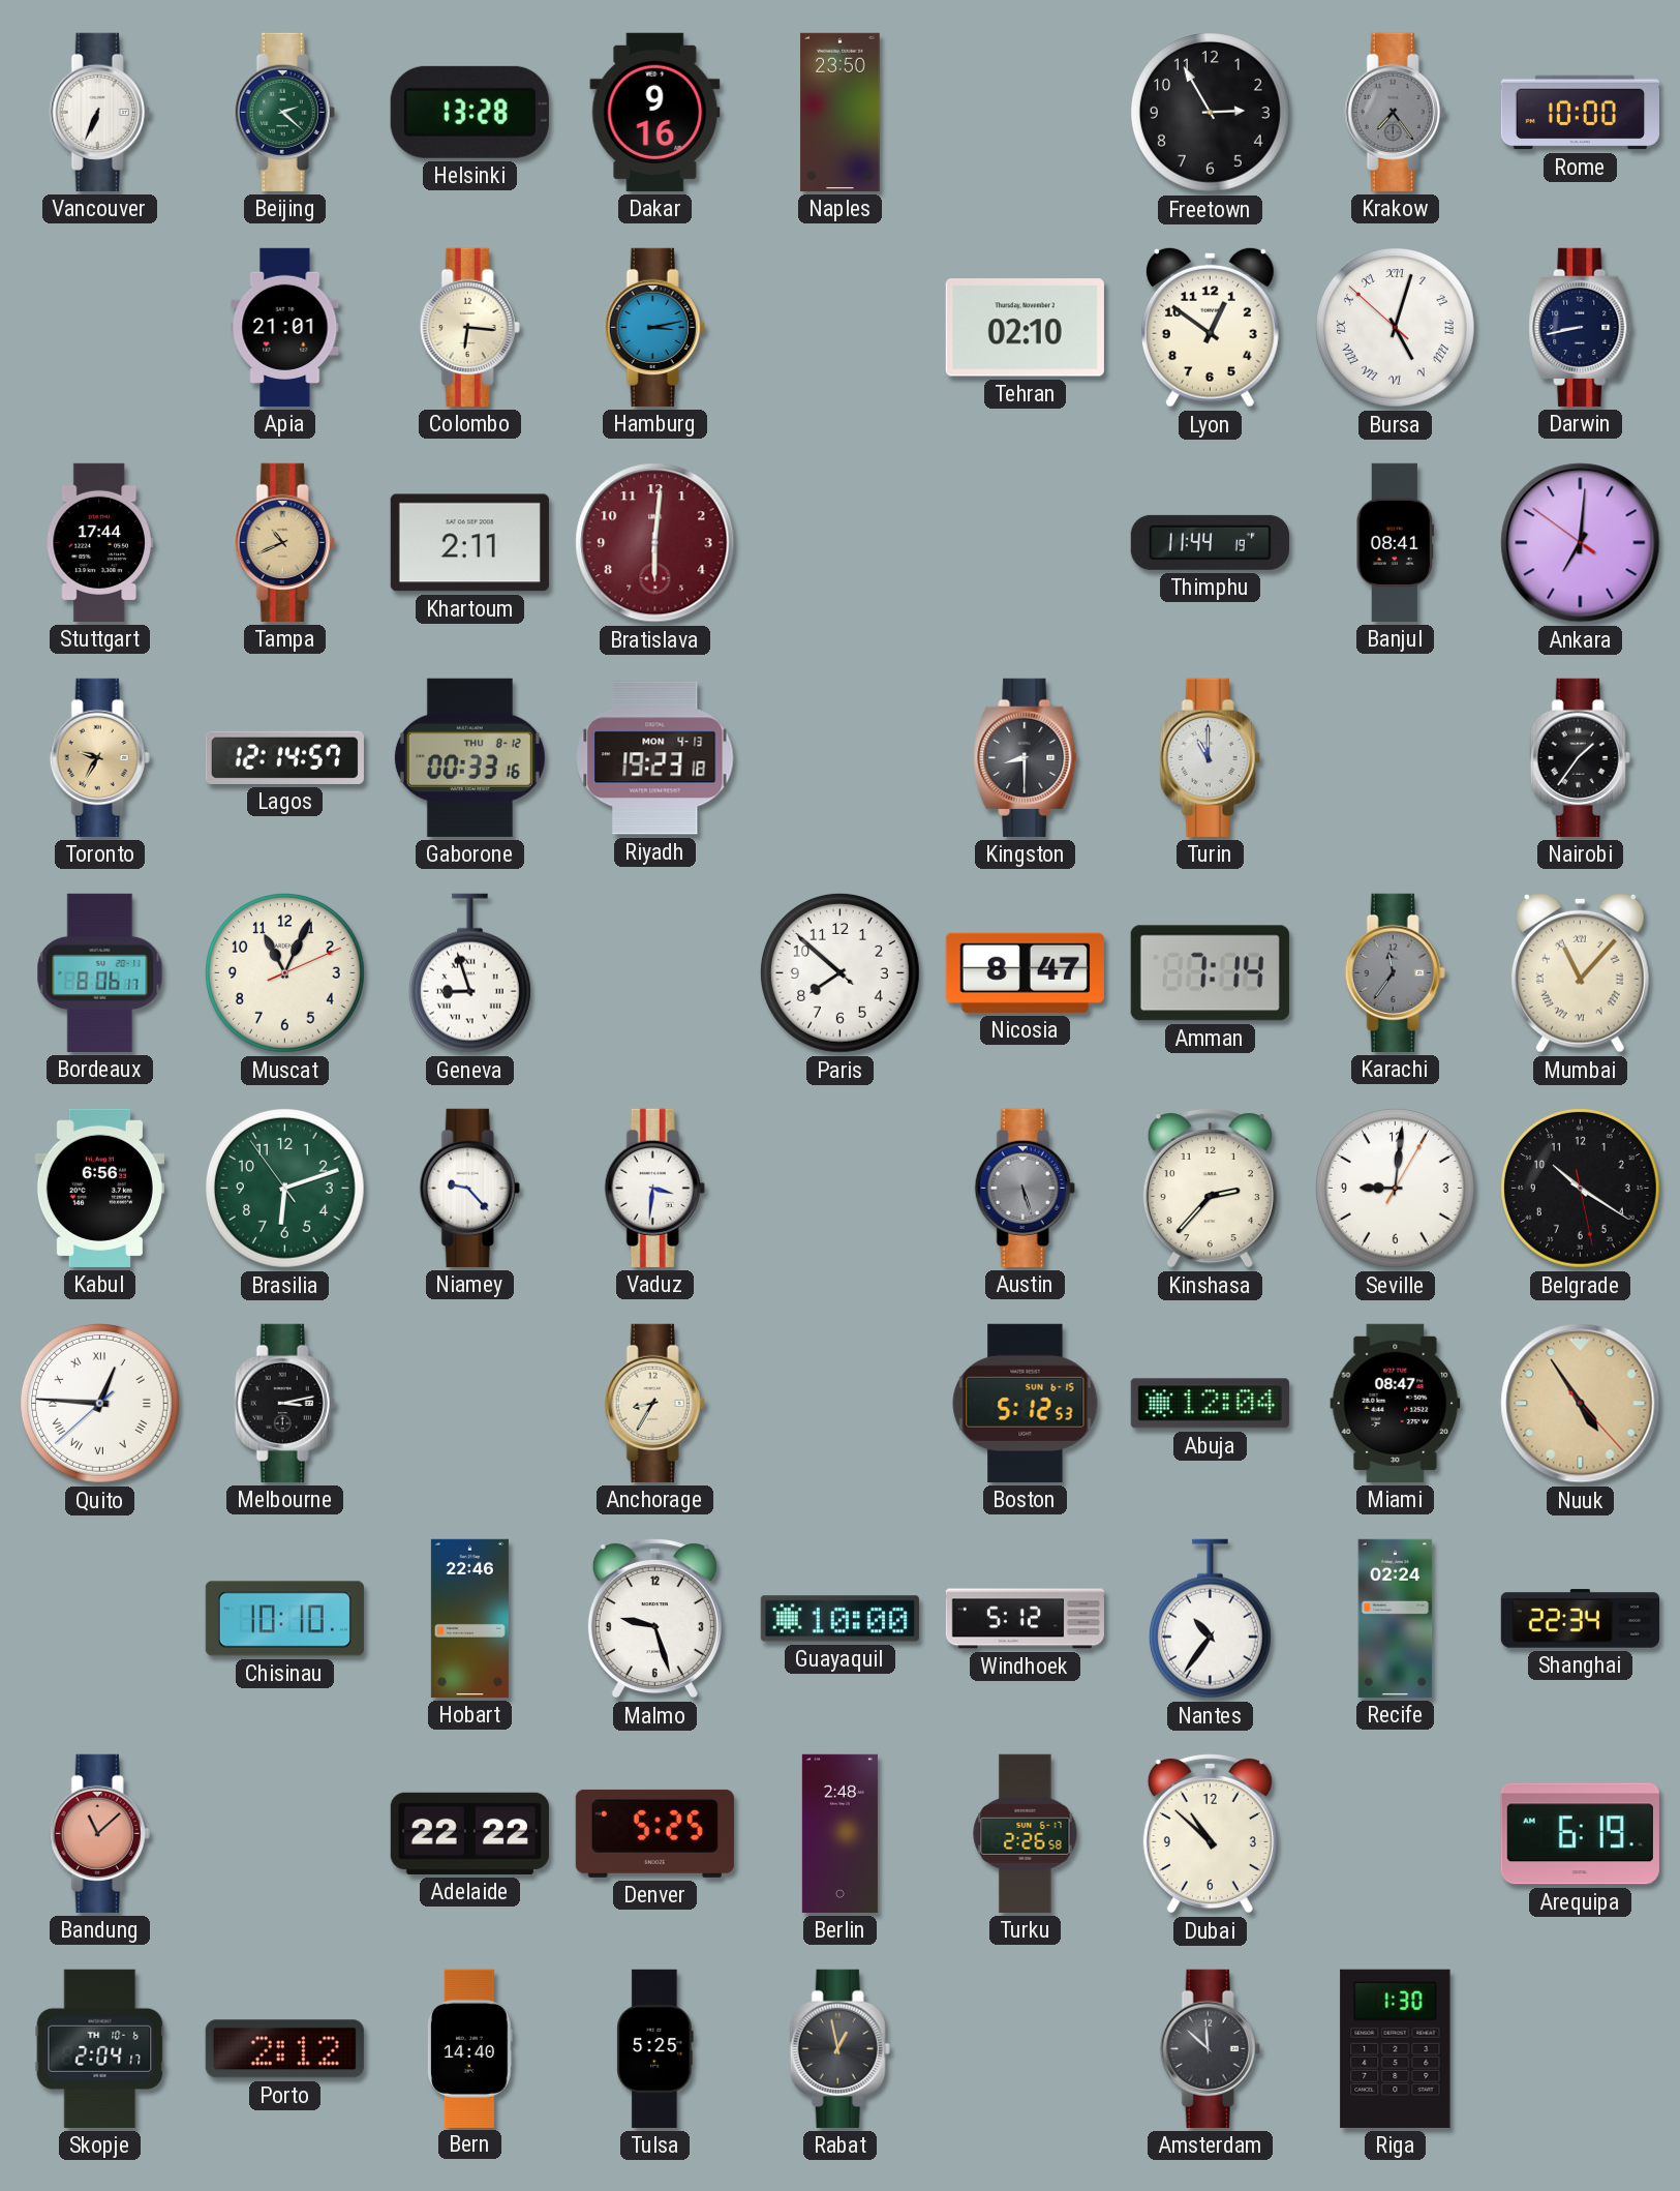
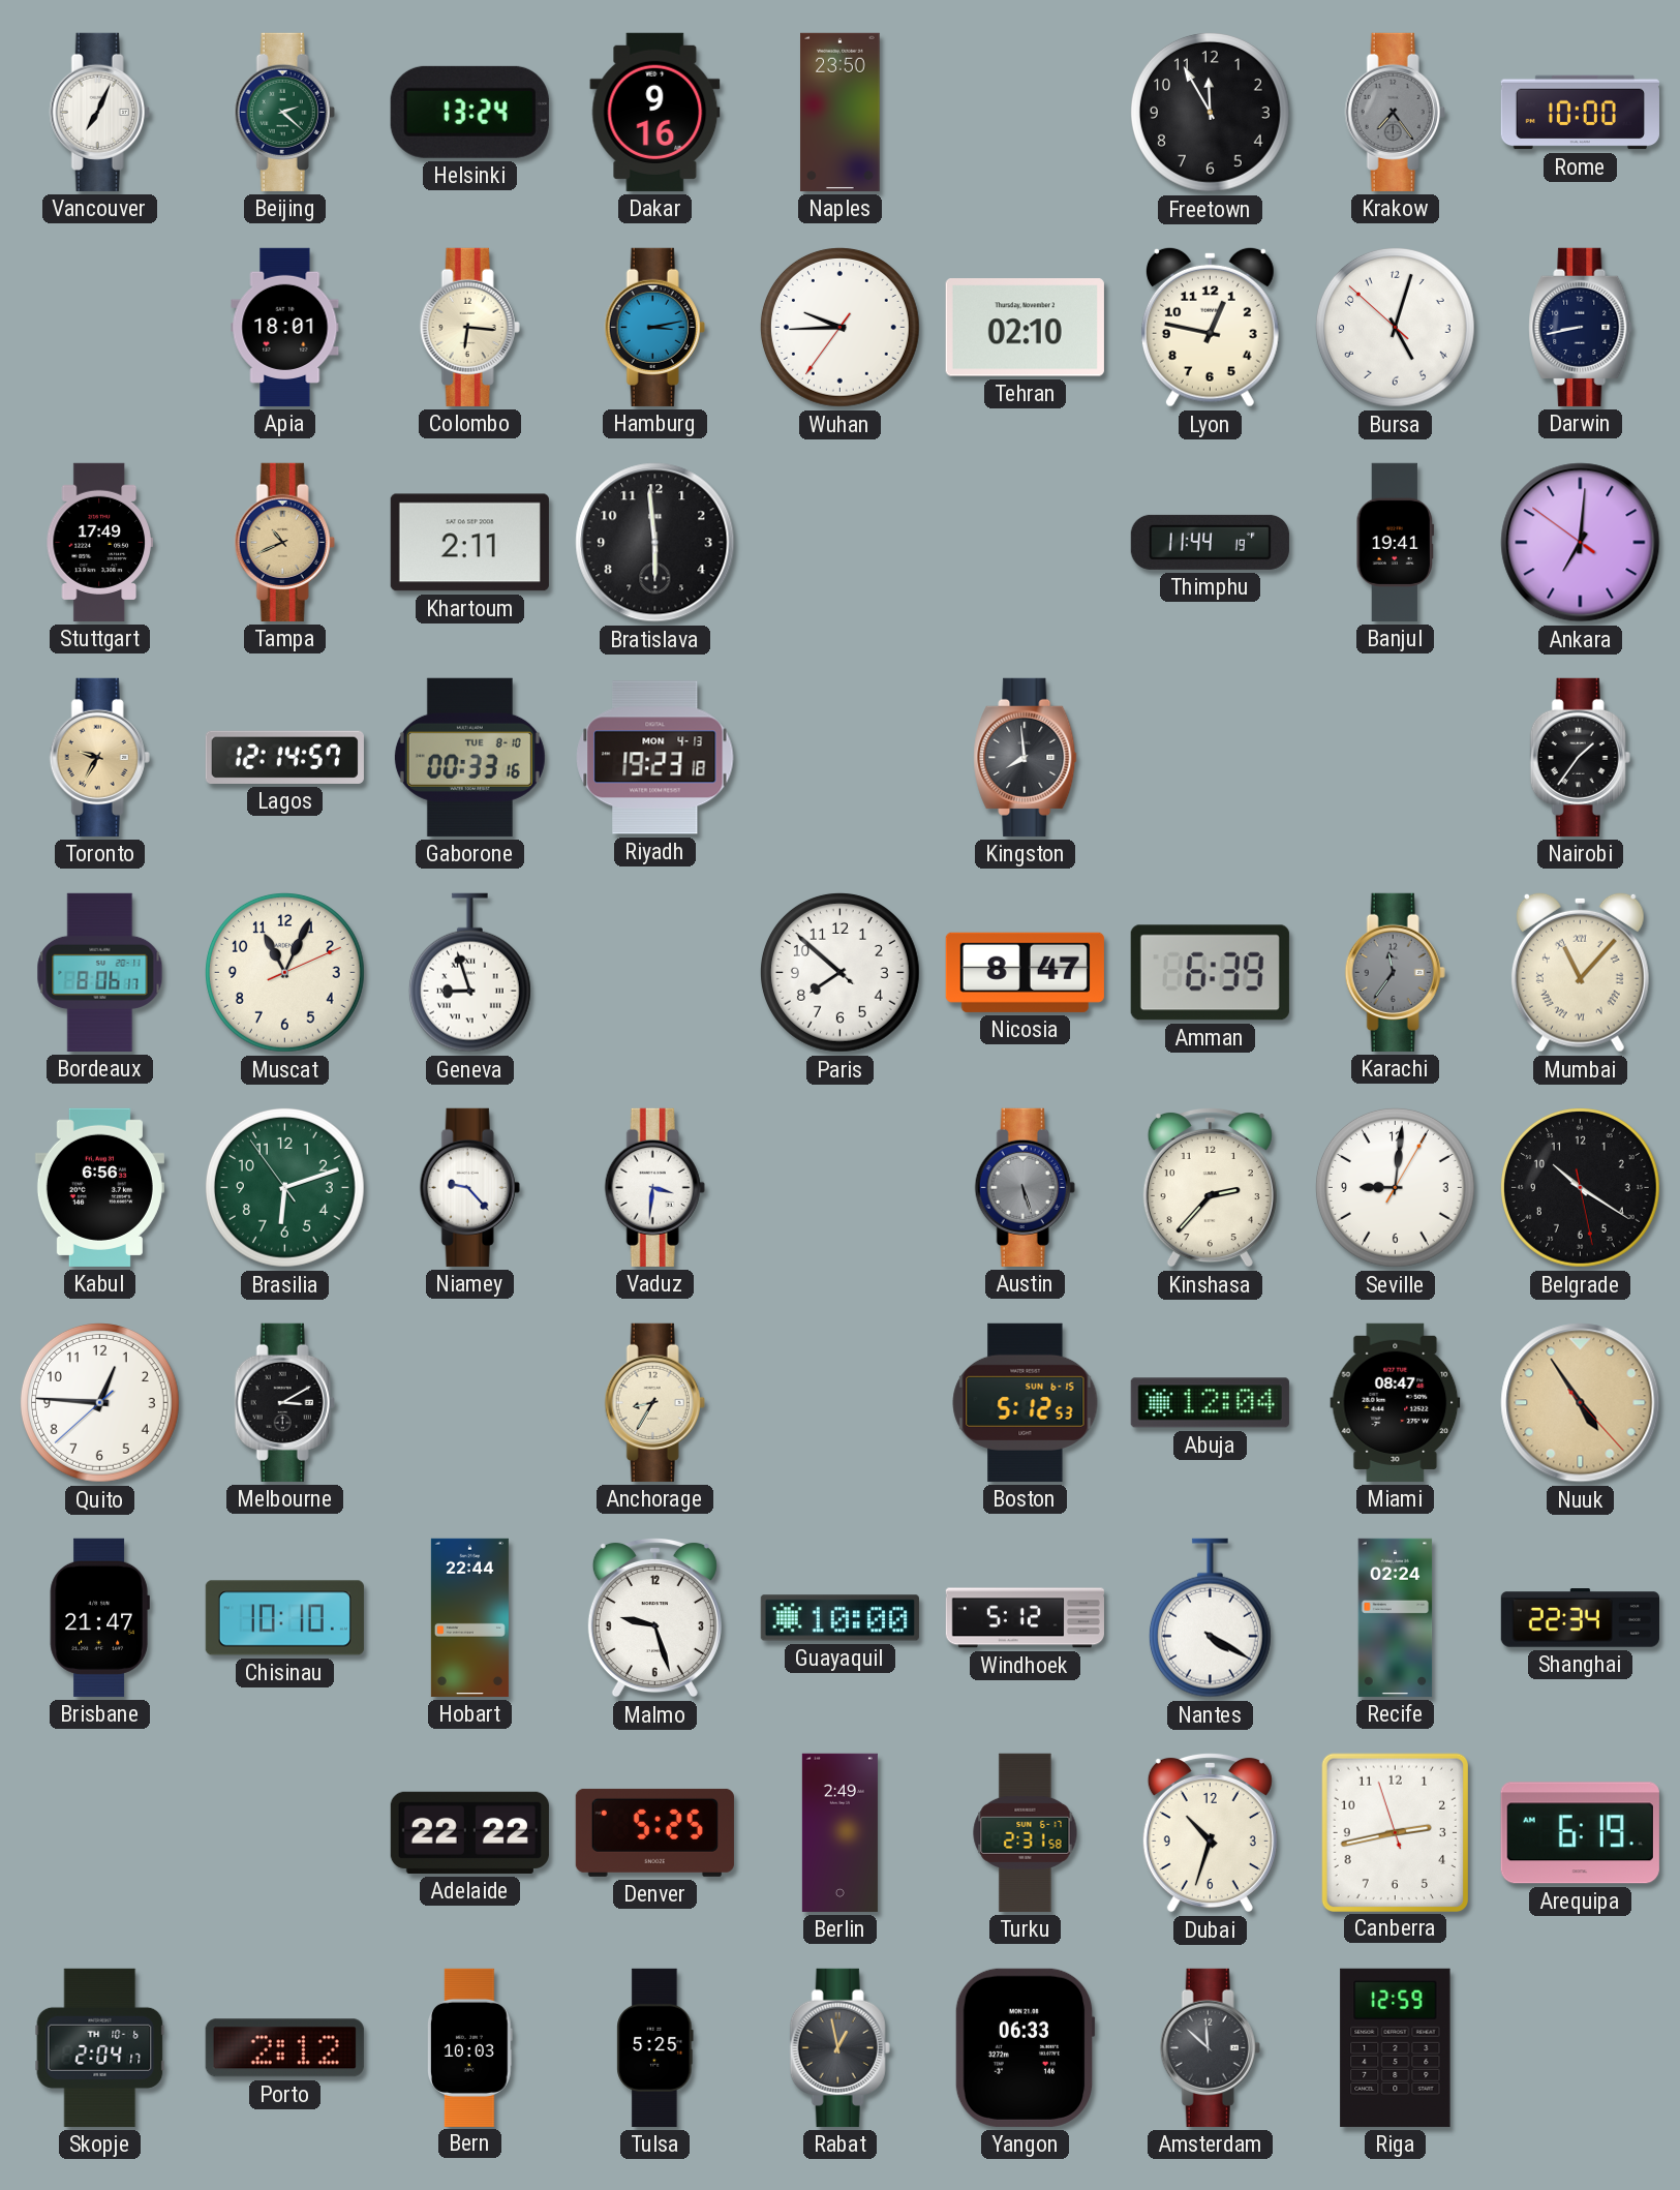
Vancouver: 6:34 -> 7:04
Helsinki: 13:28 -> 13:24
Freetown: 2:55 -> 11:55
Apia: 21:01 -> 18:01
Wuhan: none -> 9:44
Lyon: 12:51 -> 12:47
Bursa numerals: Roman -> Arabic
Stuttgart: 17:44 -> 17:49
Bratislava: 6:01 -> 5:59
Bratislava dial: burgundy -> black
Banjul: 08:41 -> 19:41
Gaborone date: THU 8-12 -> TUE 8-10
Kingston: 8:30 -> 7:59
Turin: 11:00 -> none
Amman: 7:14 -> 6:39
Quito numerals: Roman -> Arabic
Melbourne: 3:13 -> 3:10
Brisbane: none -> 21:47
Hobart: 22:46 -> 22:44
Nantes: 10:36 -> 4:20
Bandung: 11:08 -> none
Berlin: 2:48 -> 2:49
Turku: 2:26 -> 2:31
Dubai: 10:52 -> 10:33
Canberra: none -> 2:42
Bern: 14:40 -> 10:03
Yangon: none -> 06:33
Riga: 1:30 -> 12:59
